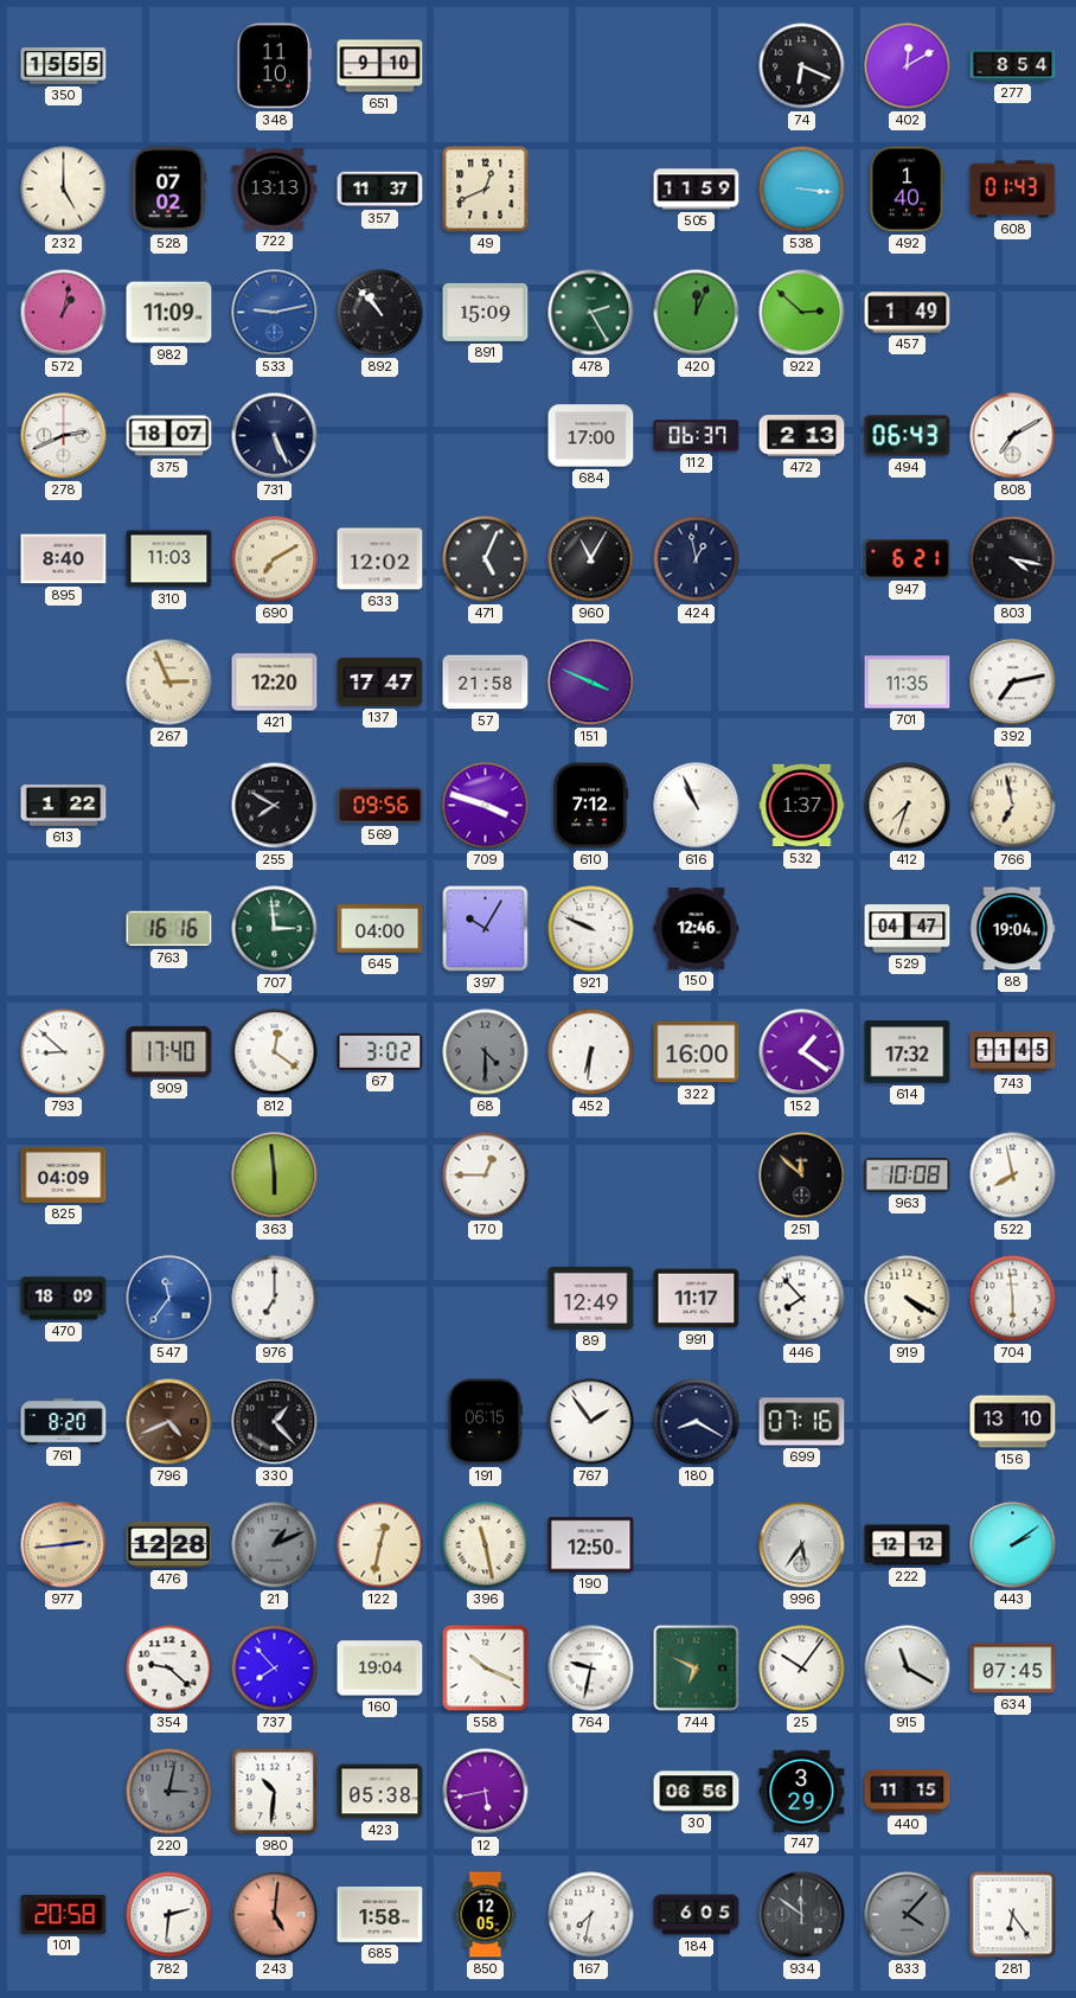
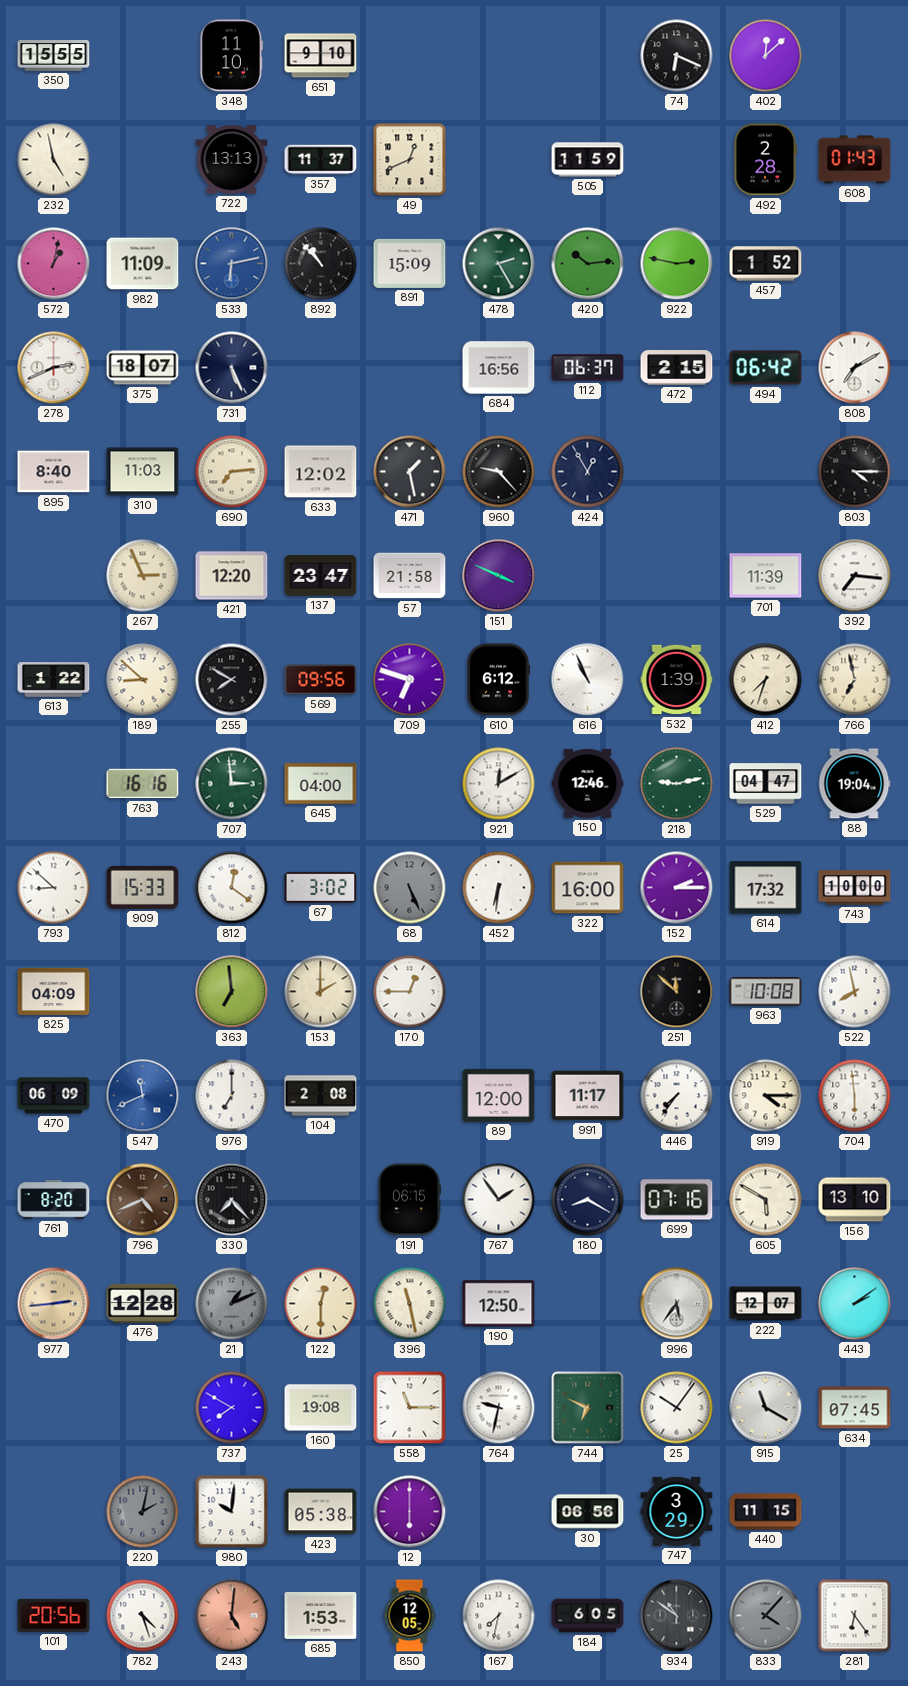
402: 12:10 -> 12:08
277: 8:54 -> none
232: 5:00 -> 4:58
528: 07:02 -> none
538: 3:16 -> none
492: 1:40 -> 2:28
533: 9:13 -> 6:13
420: 12:04 -> 10:14
922: 2:52 -> 2:47
457: 1:49 -> 1:52
684: 17:00 -> 16:56
472: 2:13 -> 2:15
494: 06:43 -> 06:42
690: 7:10 -> 7:14
471: 5:04 -> 1:28
960: 11:05 -> 9:23
424: 12:58 -> 12:55
947: 6:21 -> none
803: 4:17 -> 4:15
137: 17:47 -> 23:47
701: 11:35 -> 11:39
392: 7:13 -> 7:16
189: none -> 8:52
709: 3:48 -> 6:48
610: 7:12 -> 6:12
532: 1:37 -> 1:39
397: 10:05 -> none
921: 9:49 -> 12:10
218: none -> 9:13
909: 17:40 -> 15:33
68: 4:30 -> 5:26
152: 1:21 -> 2:15
743: 11:45 -> 10:00
363: 5:59 -> 6:59
153: none -> 2:00
470: 18:09 -> 06:09
547: 11:36 -> 11:41
104: none -> 2:08
89: 12:49 -> 12:00
446: 7:53 -> 7:36
919: 4:20 -> 4:15
330: 1:23 -> 7:23
605: none -> 5:50
122: 12:32 -> 12:30
222: 12:12 -> 12:07
354: 9:22 -> none
737: 7:53 -> 7:50
160: 19:04 -> 19:08
558: 10:19 -> 11:15
220: 3:02 -> 2:02
980: 10:31 -> 10:01
12: 5:43 -> 6:00
101: 20:58 -> 20:56
782: 2:31 -> 4:27
685: 1:58 -> 1:53
934: 11:51 -> 10:51
